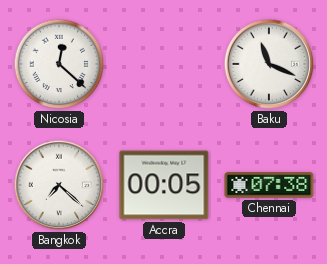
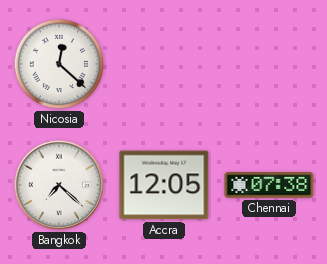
Baku: 11:19 -> none
Accra: 00:05 -> 12:05
